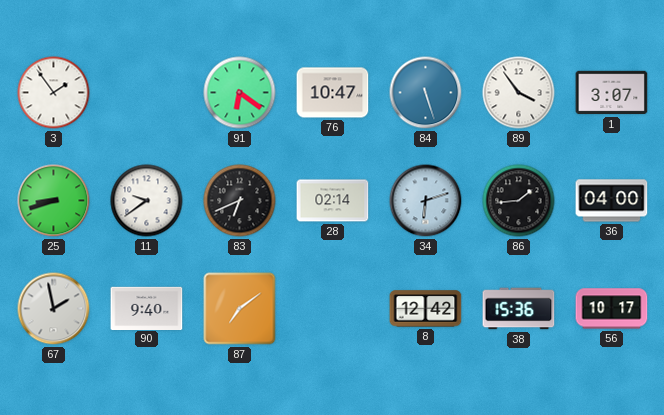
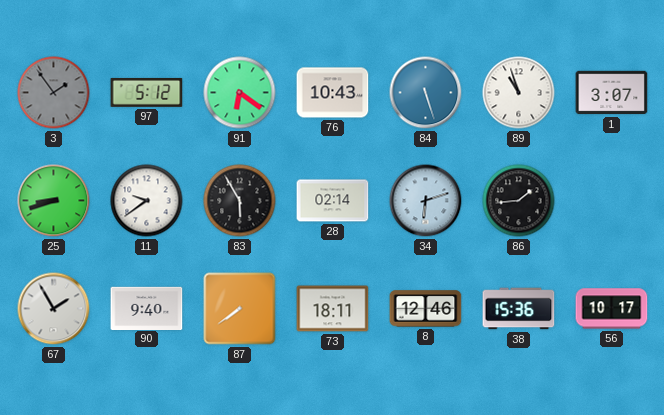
3 dial: white -> grey
97: none -> 5:12
76: 10:47 -> 10:43
89: 3:54 -> 10:57
83: 6:41 -> 5:55
36: 04:00 -> none
67: 1:58 -> 1:55
87: 7:09 -> 7:39
73: none -> 18:11
8: 12:42 -> 12:46
